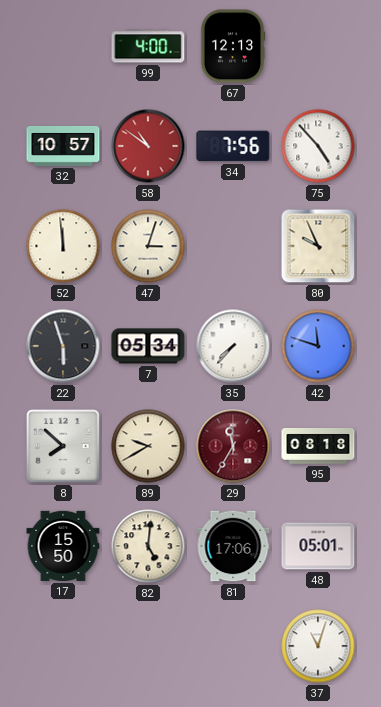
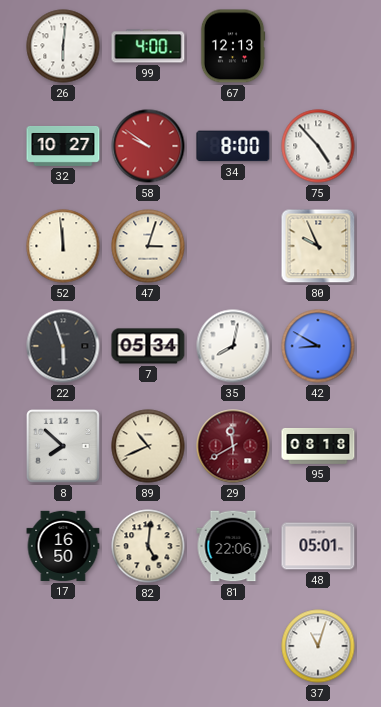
26: none -> 6:01
32: 10:57 -> 10:27
58: 10:51 -> 9:51
34: 7:56 -> 8:00
35: 7:37 -> 8:02
42: 11:48 -> 8:50
89: 9:40 -> 10:41
29: 11:35 -> 11:40
17: 15:50 -> 16:50
81: 17:06 -> 22:06
